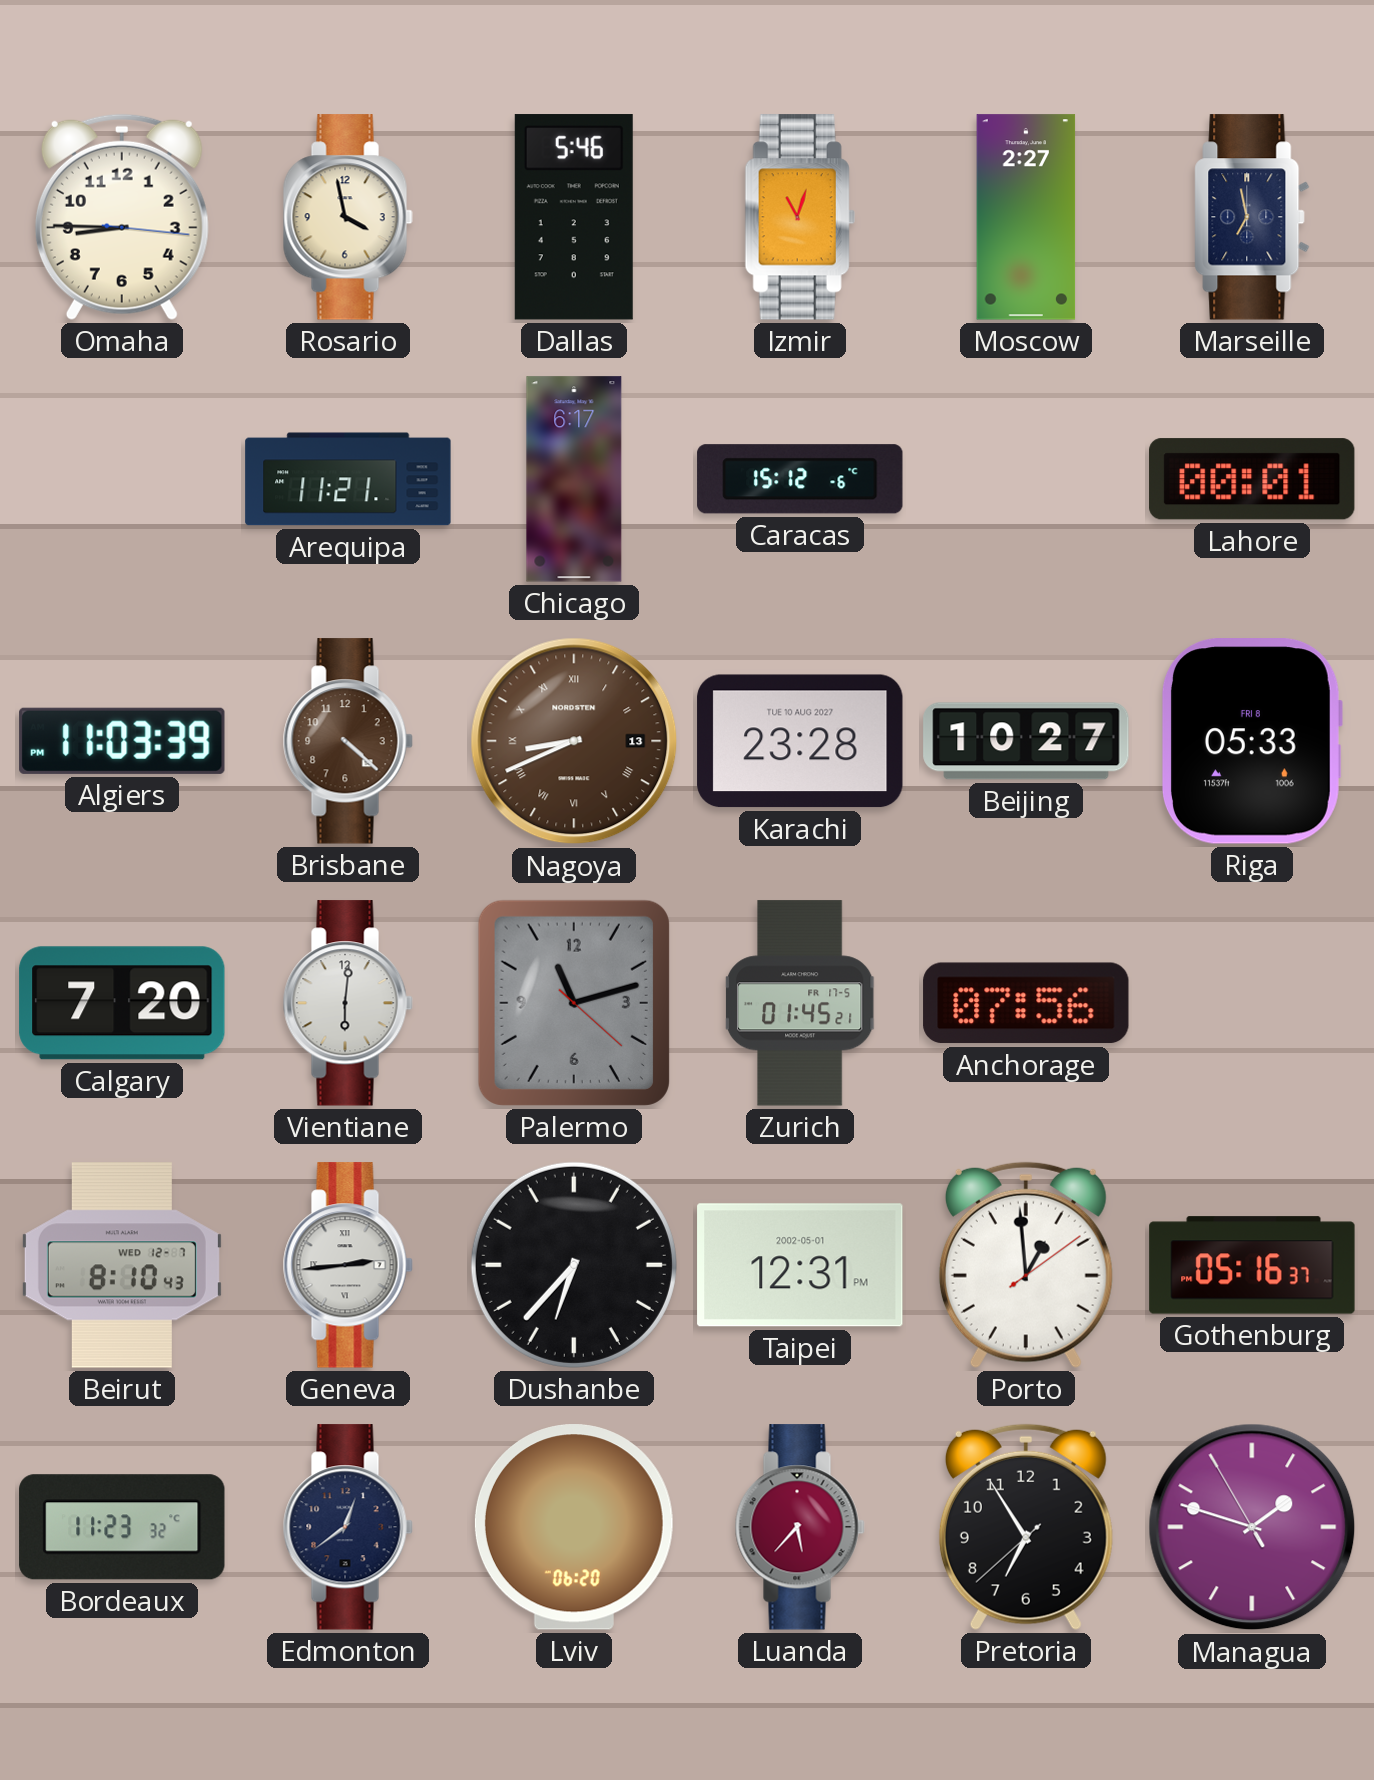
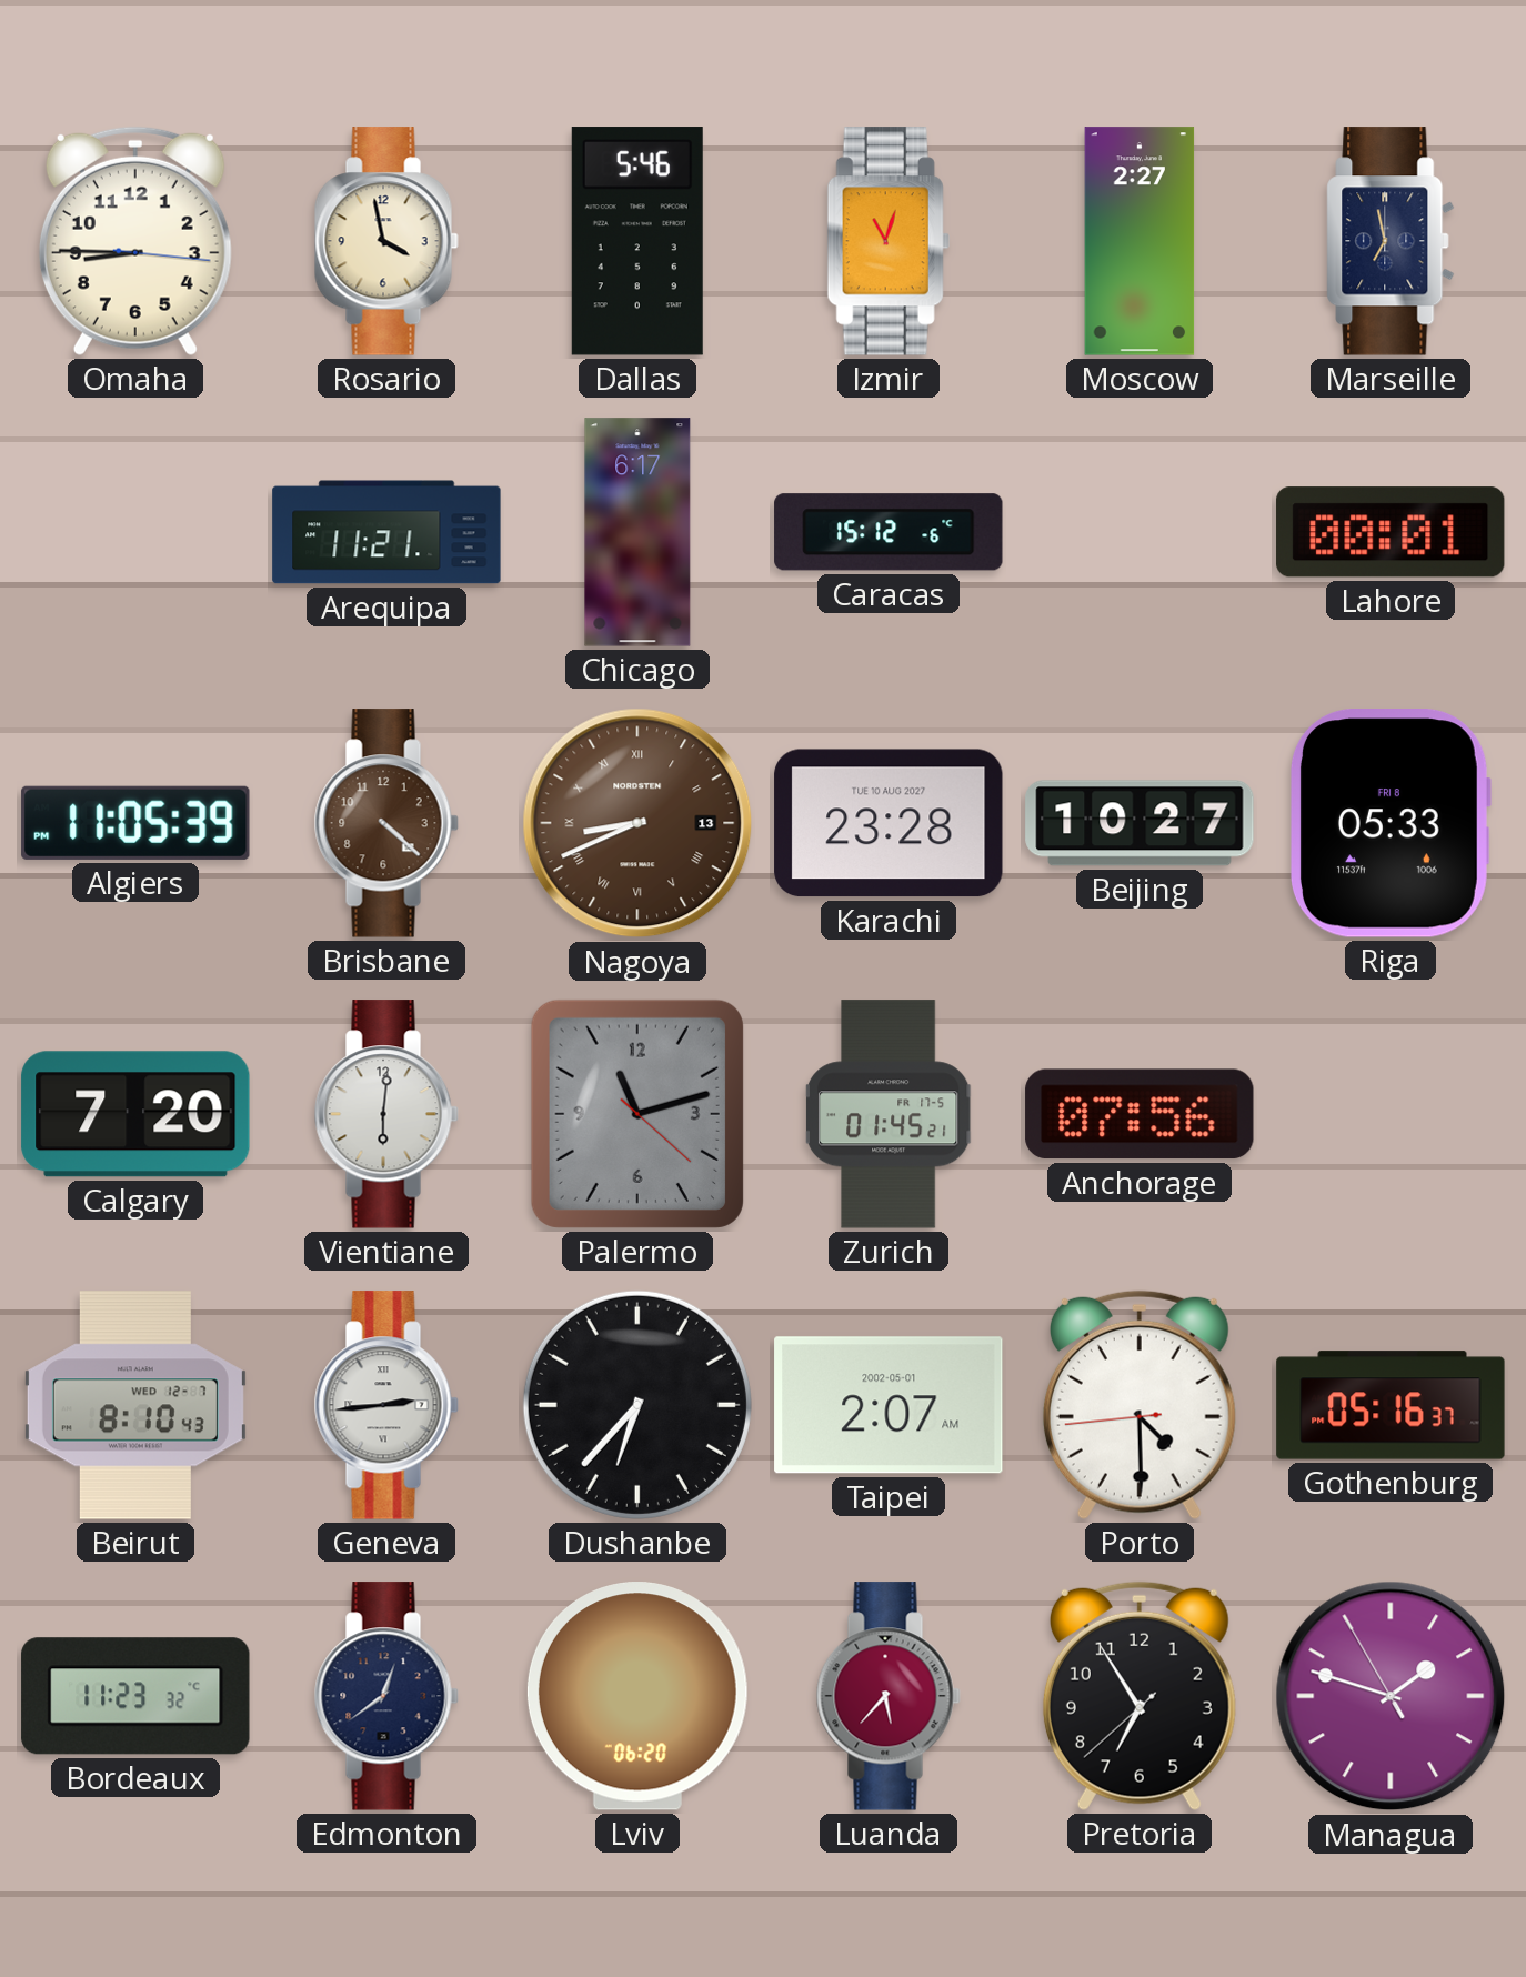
Algiers: 11:03 -> 11:05
Taipei: 12:31 -> 2:07
Porto: 12:59 -> 4:29
